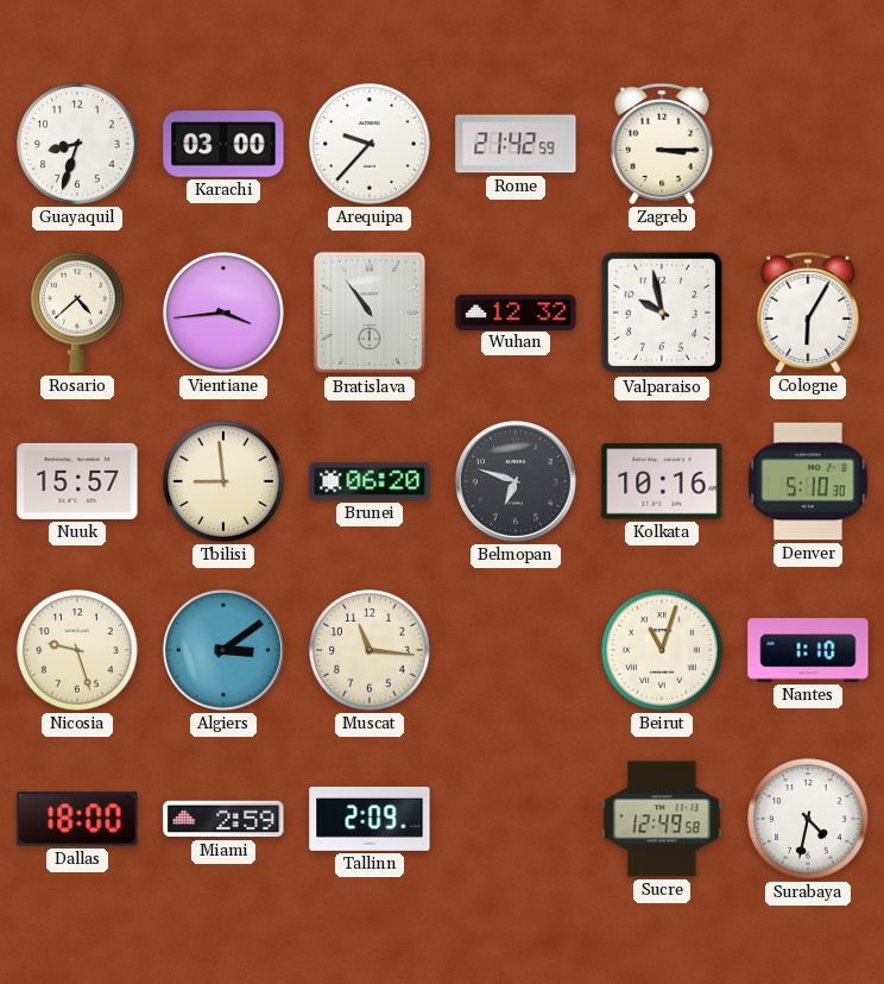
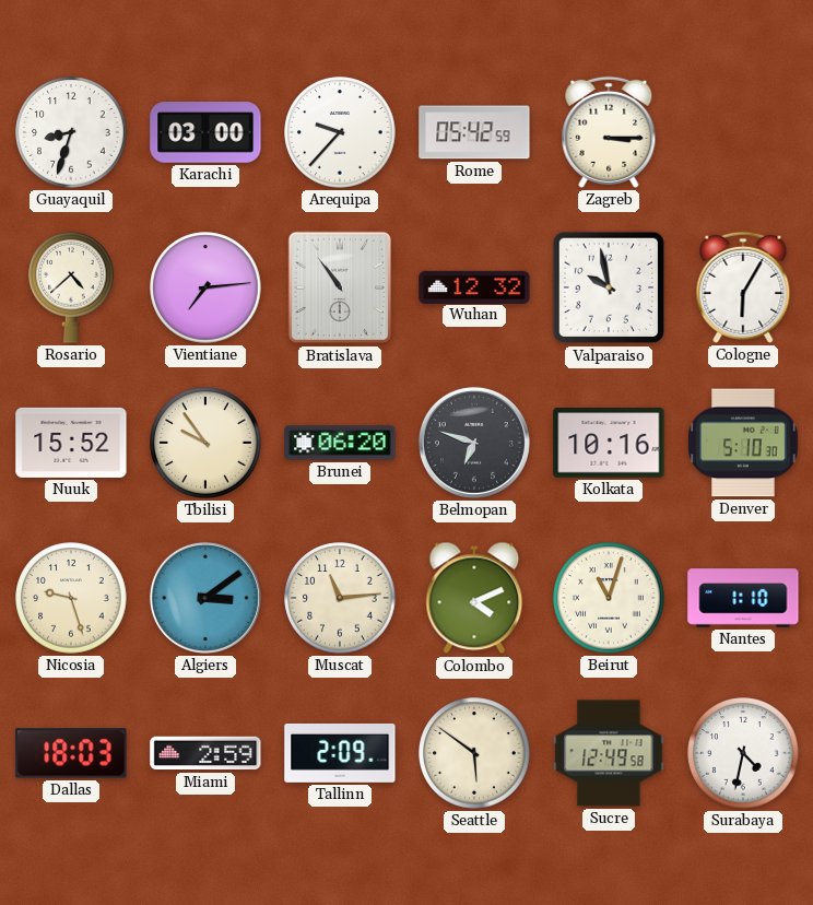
Rome: 21:42 -> 05:42
Vientiane: 3:44 -> 7:14
Nuuk: 15:57 -> 15:52
Tbilisi: 8:59 -> 9:54
Muscat: 11:16 -> 11:14
Colombo: none -> 4:11
Dallas: 18:00 -> 18:03
Seattle: none -> 5:51
